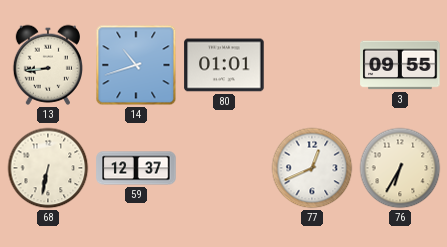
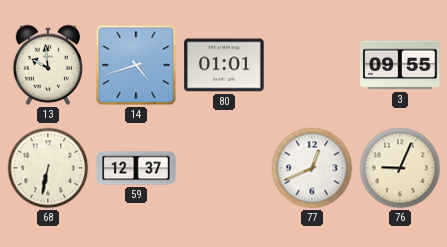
13: 8:44 -> 9:59
14: 10:42 -> 4:42
76: 6:35 -> 9:04
